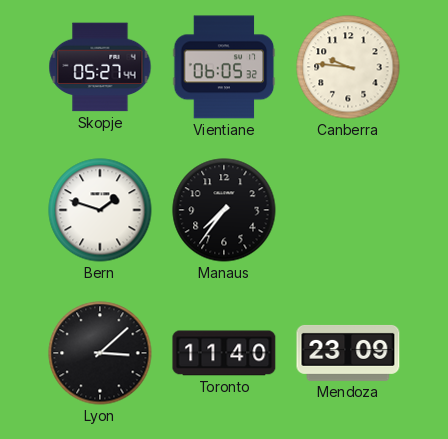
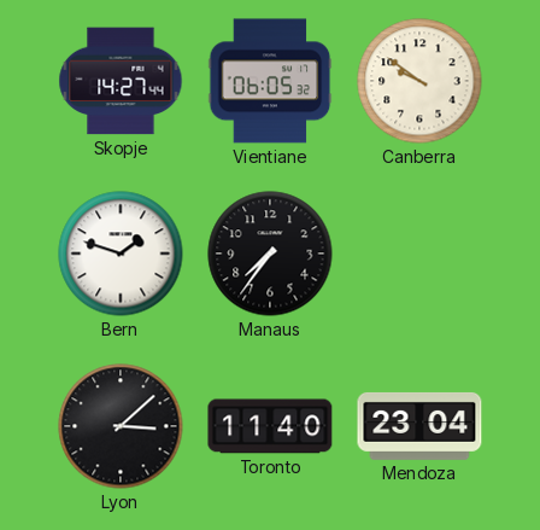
Skopje: 05:27 -> 14:27
Canberra: 9:46 -> 9:51
Mendoza: 23:09 -> 23:04
